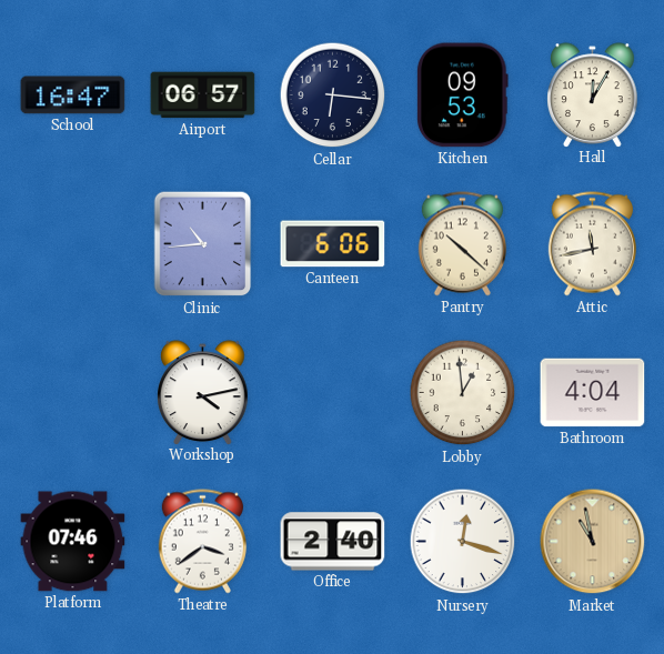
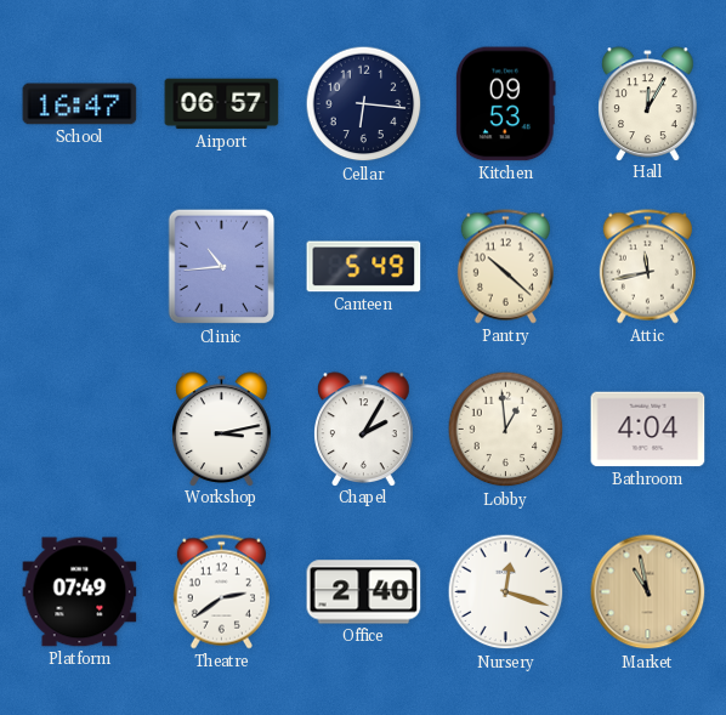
Canteen: 6:06 -> 5:49
Workshop: 4:13 -> 3:13
Chapel: none -> 2:05
Platform: 07:46 -> 07:49
Theatre: 3:39 -> 2:39
